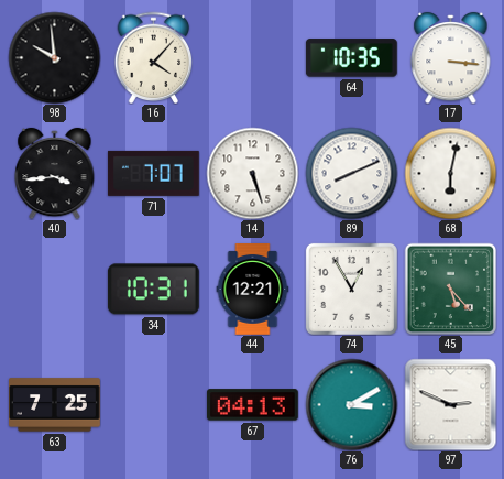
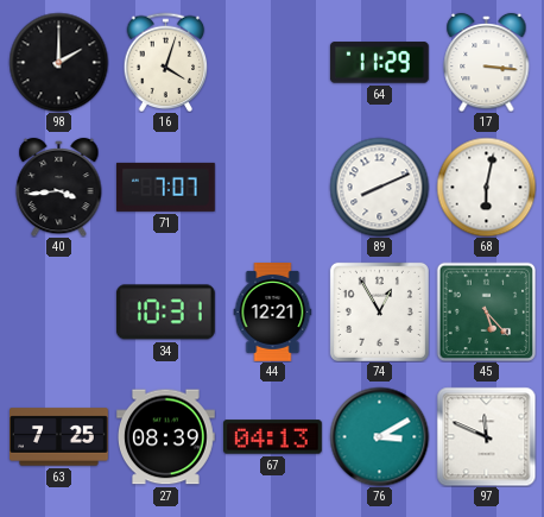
98: 9:59 -> 2:00
16: 4:07 -> 4:03
64: 10:35 -> 11:29
14: 5:27 -> none
27: none -> 08:39
97: 2:49 -> 11:49
